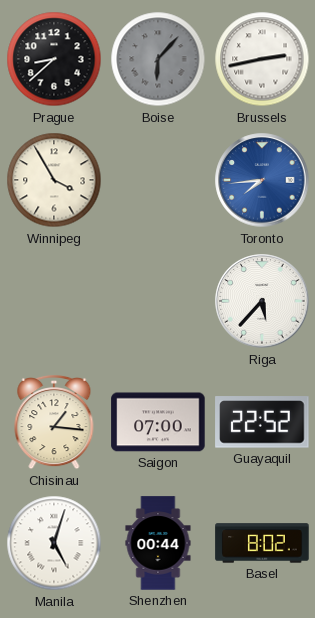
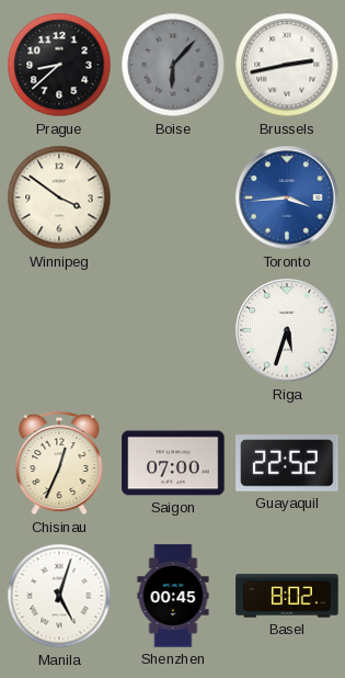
Winnipeg: 3:55 -> 3:51
Toronto: 7:44 -> 3:44
Riga: 5:37 -> 5:33
Chisinau: 1:16 -> 12:34
Shenzhen: 00:44 -> 00:45
